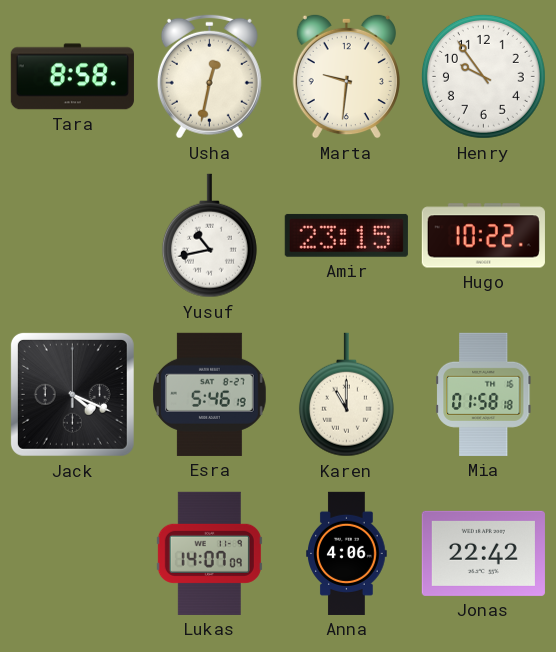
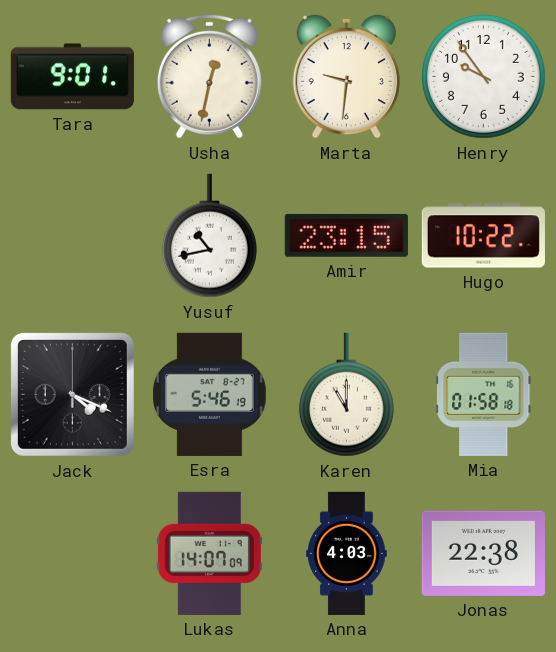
Tara: 8:58 -> 9:01
Anna: 4:06 -> 4:03
Jonas: 22:42 -> 22:38
